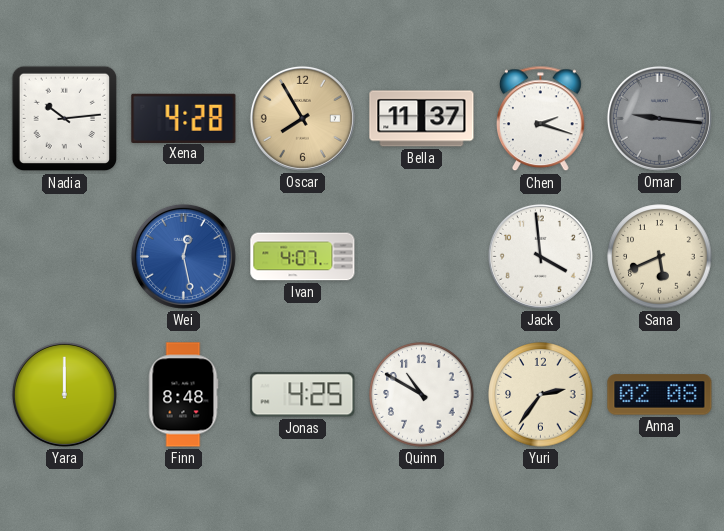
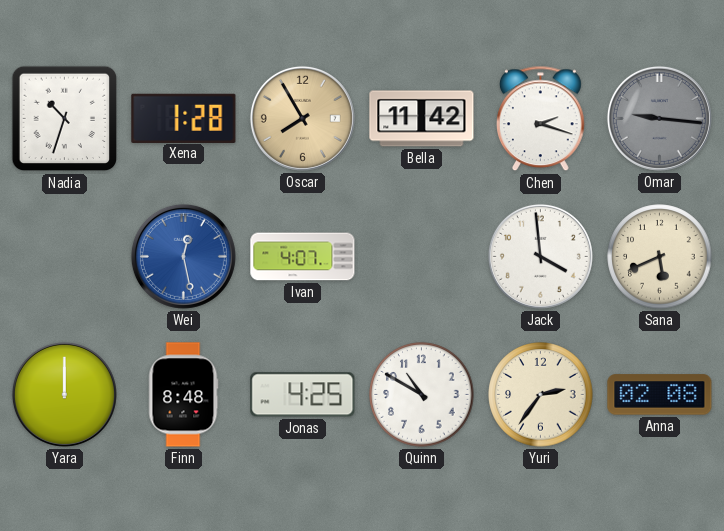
Nadia: 10:14 -> 10:33
Xena: 4:28 -> 1:28
Bella: 11:37 -> 11:42
